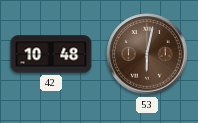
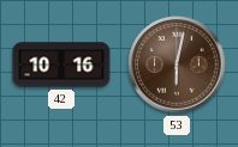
42: 10:48 -> 10:16
